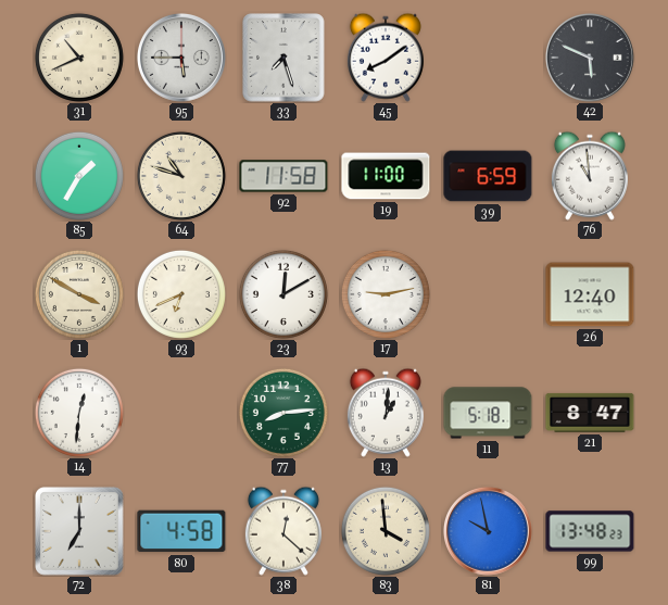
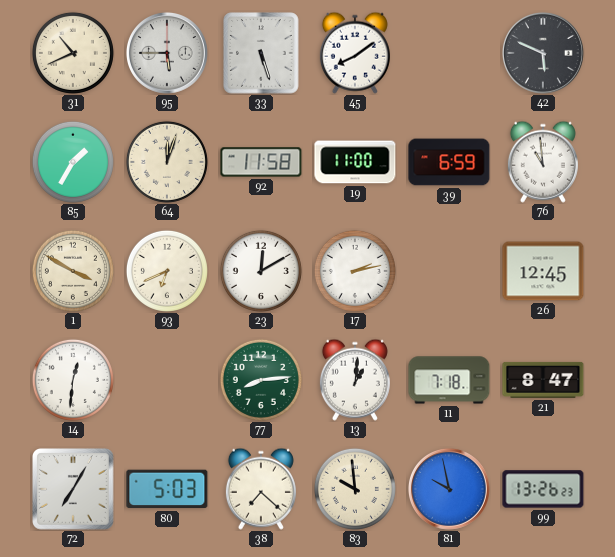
33: 7:27 -> 5:27
64: 10:48 -> 12:03
17: 9:13 -> 2:13
26: 12:40 -> 12:45
11: 5:18 -> 7:18
72: 7:00 -> 7:05
80: 4:58 -> 5:03
38: 12:22 -> 7:22
83: 3:59 -> 9:59
99: 13:48 -> 13:26
